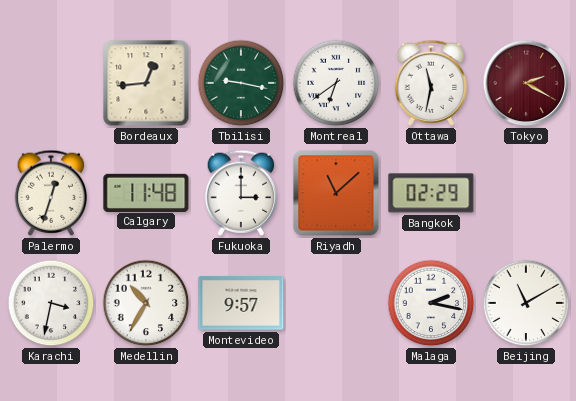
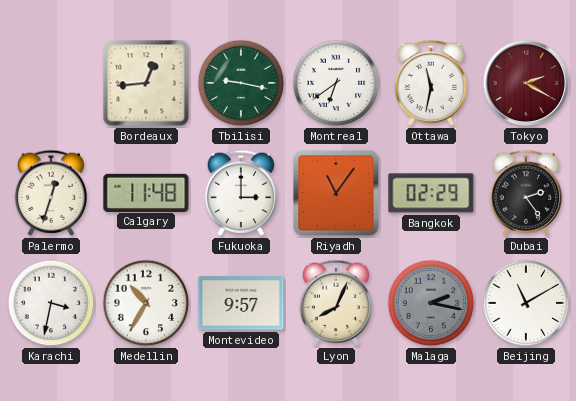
Riyadh: 11:08 -> 11:06
Dubai: none -> 2:24
Lyon: none -> 8:04
Malaga dial: white -> grey
